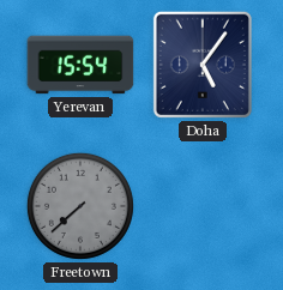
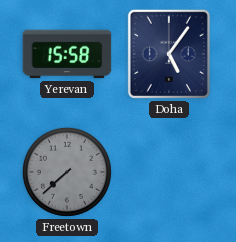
Yerevan: 15:54 -> 15:58
